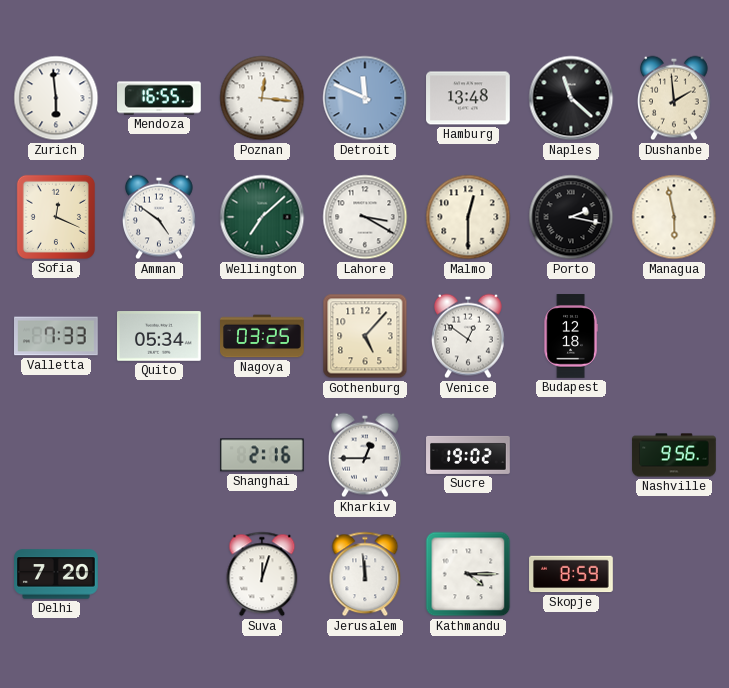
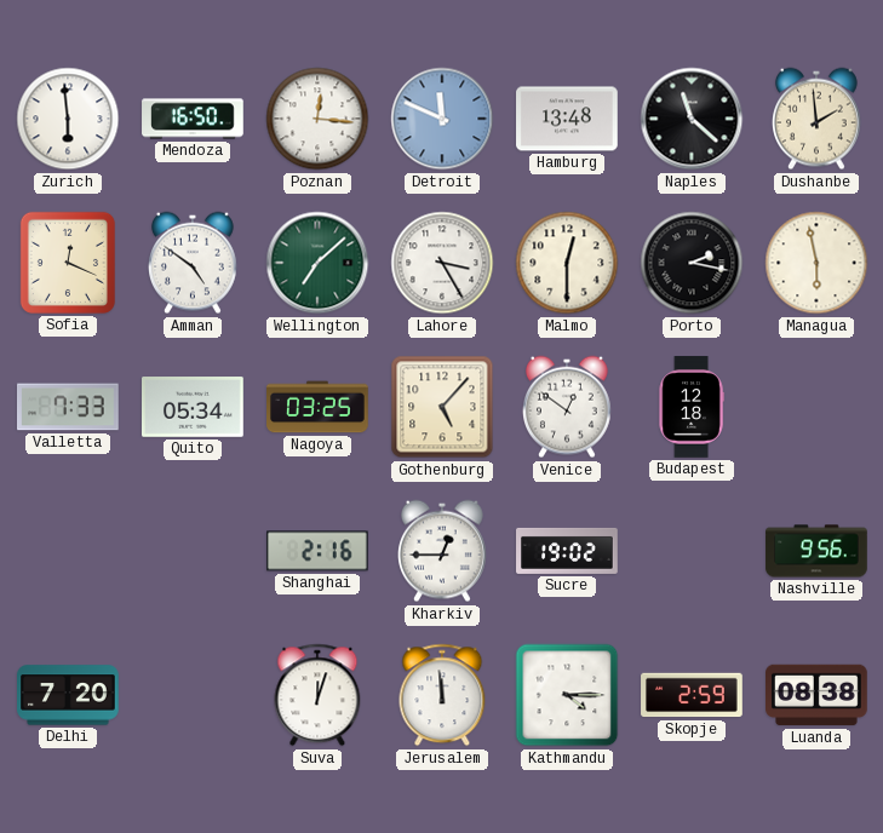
Mendoza: 16:55 -> 16:50
Lahore: 3:20 -> 3:25
Skopje: 8:59 -> 2:59
Luanda: none -> 08:38
